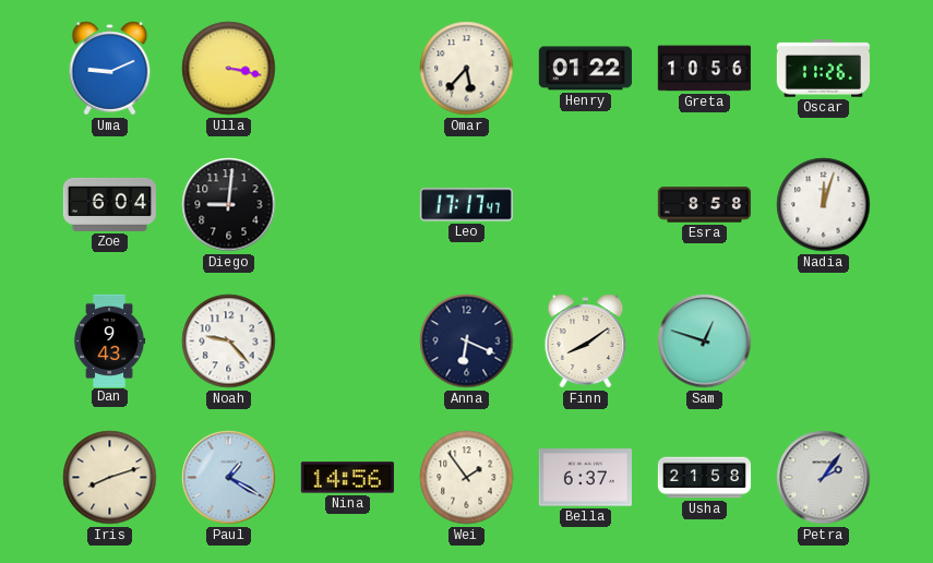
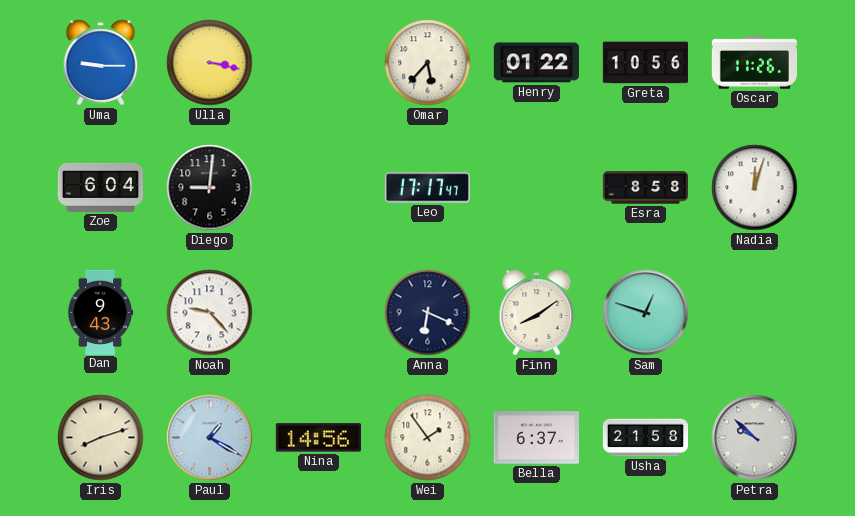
Uma: 9:11 -> 9:15
Petra: 2:06 -> 9:52
